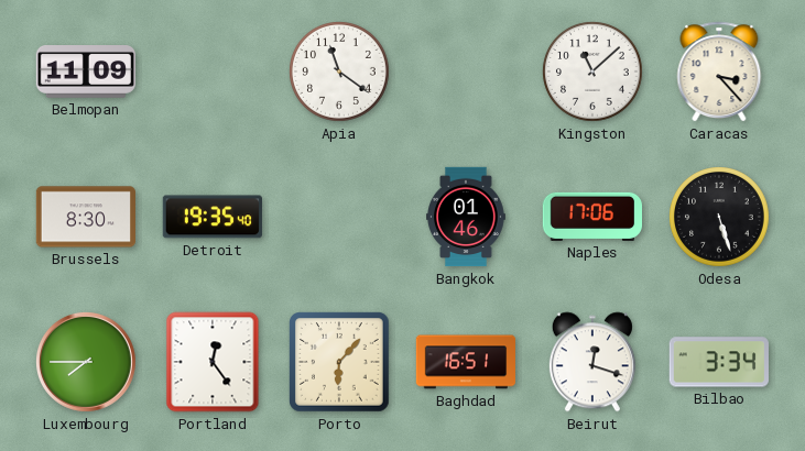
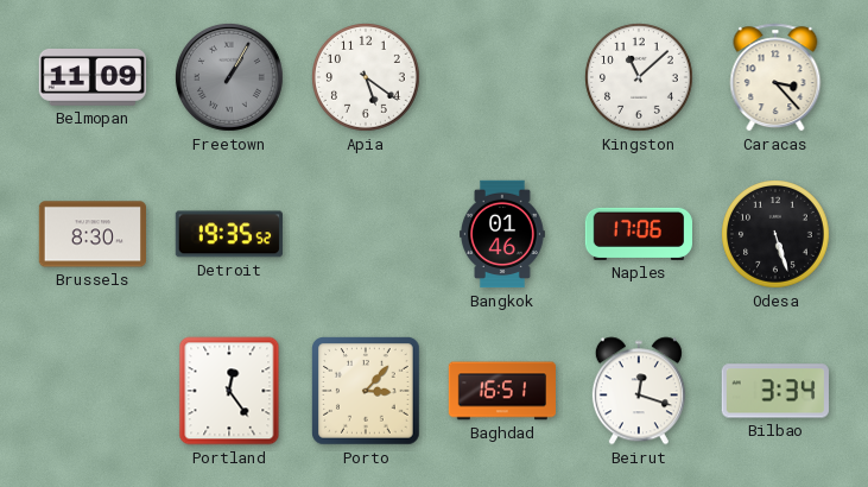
Freetown: none -> 1:05
Apia: 11:21 -> 5:21
Detroit: 19:35:40 -> 19:35:52
Luxembourg: 7:45 -> none
Porto: 6:07 -> 3:07
